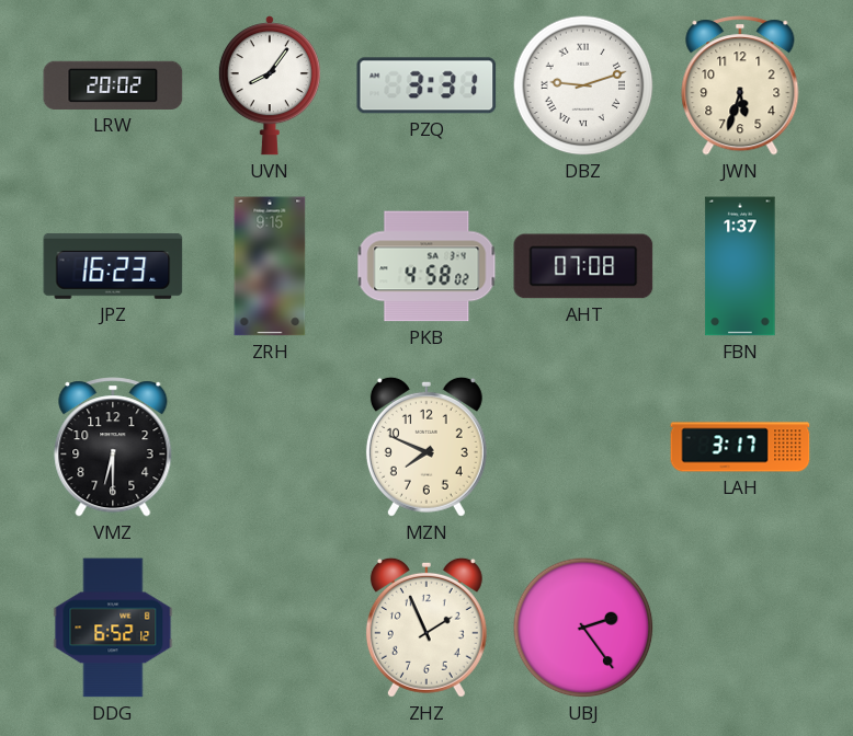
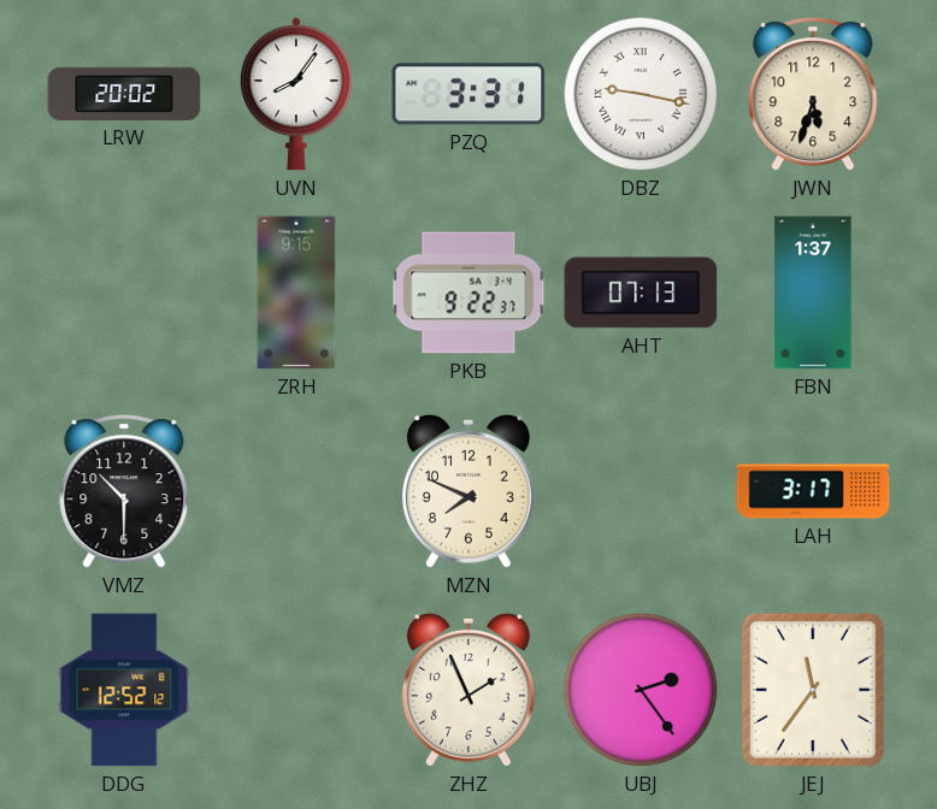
DBZ: 9:12 -> 9:17
JPZ: 16:23 -> none
PKB: 4:58 -> 9:22
AHT: 07:08 -> 07:13
VMZ: 6:30 -> 10:30
DDG: 6:52 -> 12:52
JEJ: none -> 11:36
